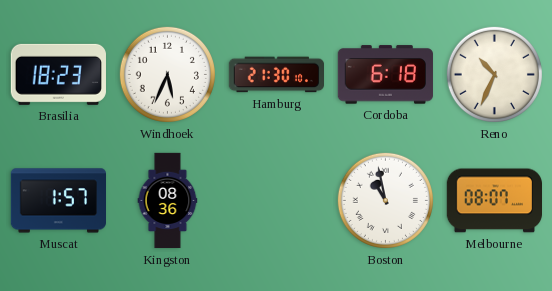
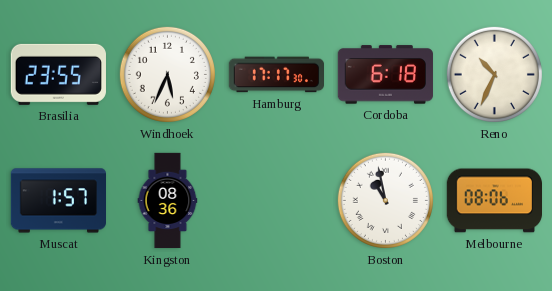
Brasilia: 18:23 -> 23:55
Hamburg: 21:30 -> 17:17
Melbourne: 08:07 -> 08:06
